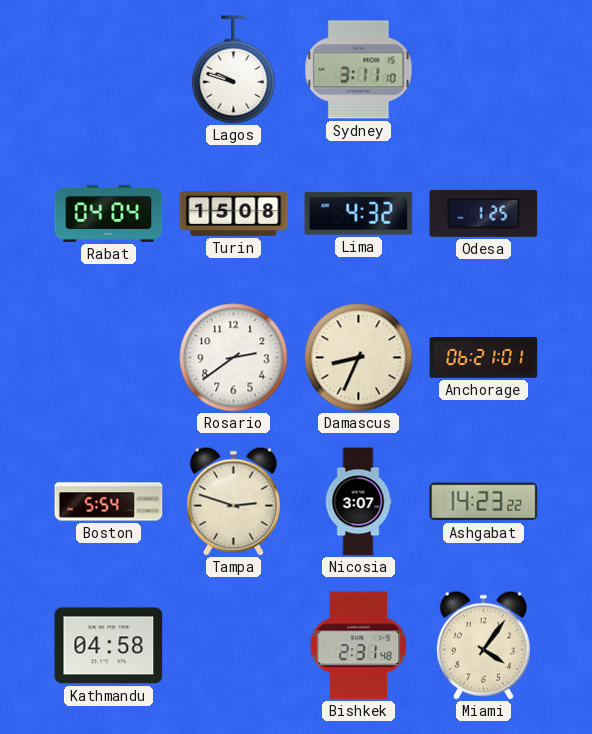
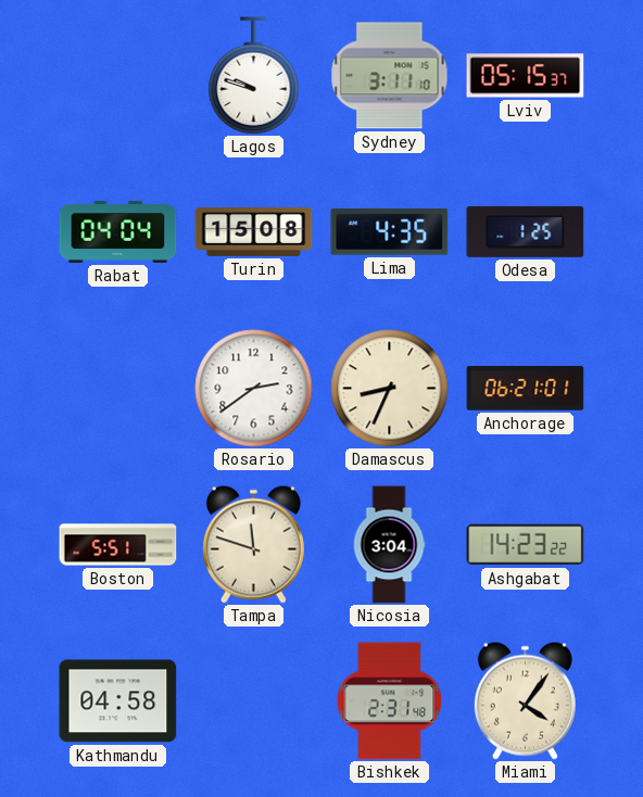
Lviv: none -> 05:15
Lima: 4:32 -> 4:35
Boston: 5:54 -> 5:51
Tampa: 2:48 -> 11:48
Nicosia: 3:07 -> 3:04
